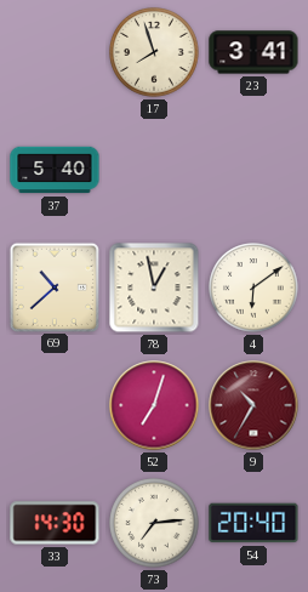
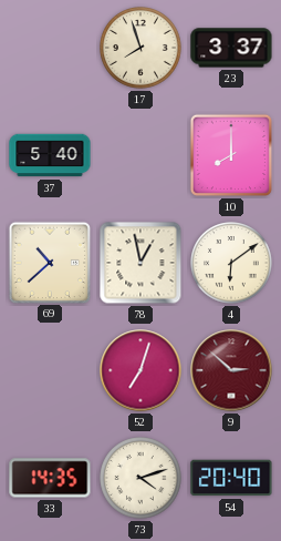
23: 3:41 -> 3:37
10: none -> 8:00
9: 10:35 -> 2:52
33: 14:30 -> 14:35
73: 7:14 -> 4:12
